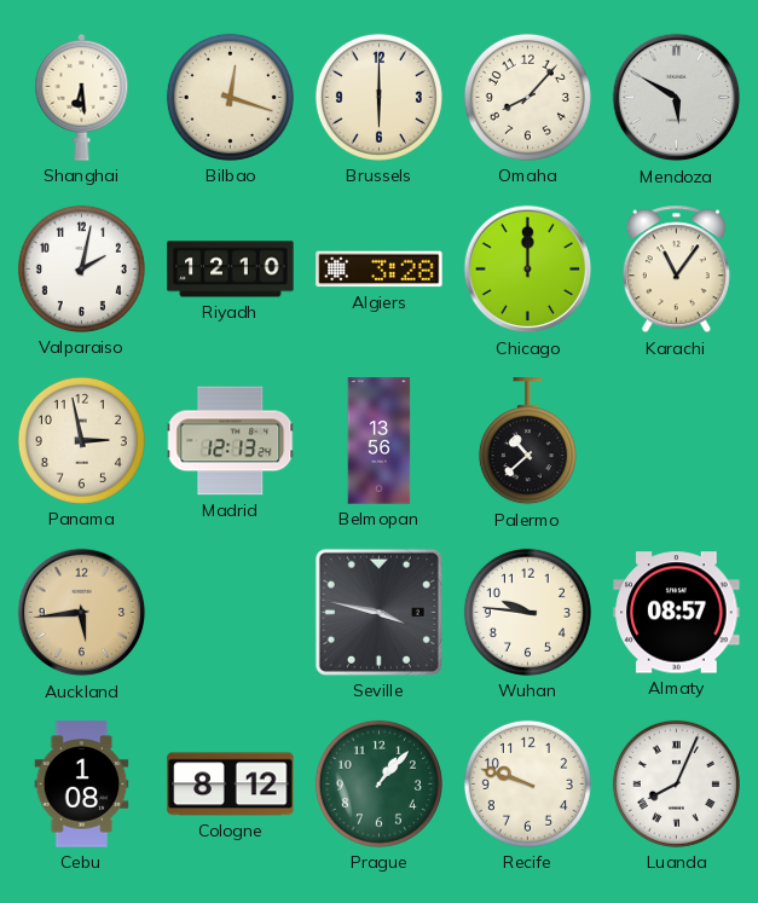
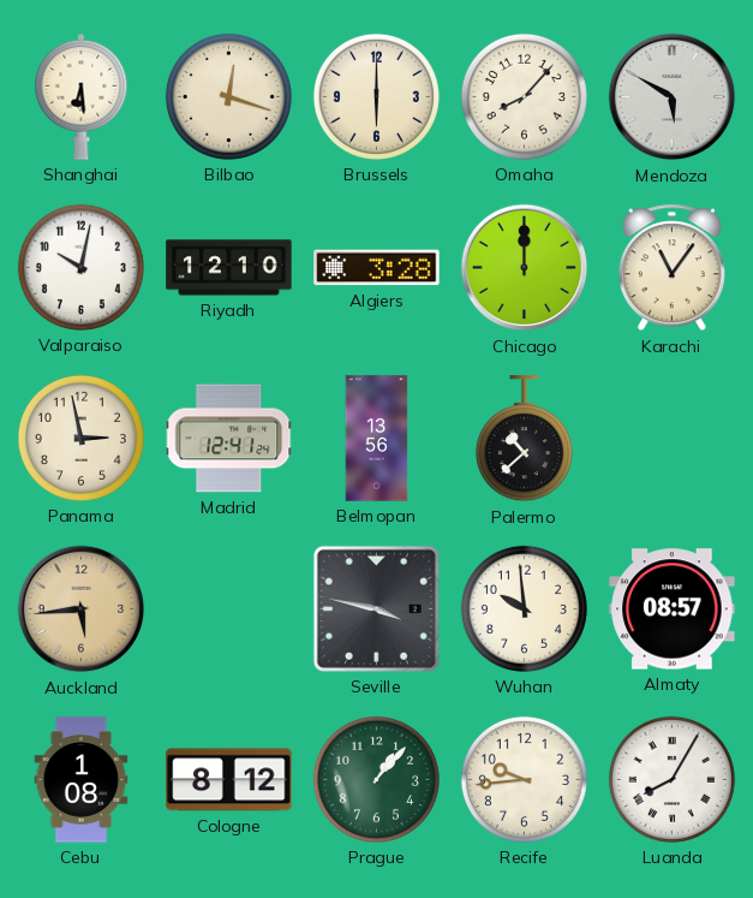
Valparaiso: 2:02 -> 10:02
Madrid: 12:13 -> 12:41
Wuhan: 9:46 -> 9:59
Recife: 9:48 -> 9:44
Luanda: 8:04 -> 8:05
